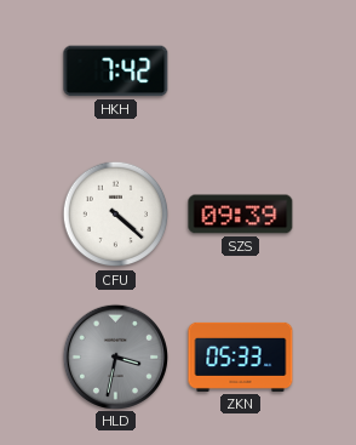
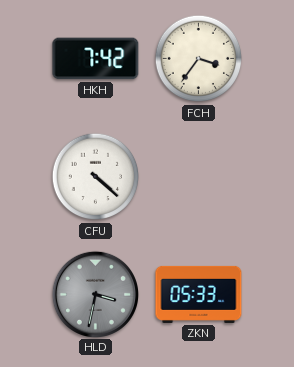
FCH: none -> 3:36
SZS: 09:39 -> none
